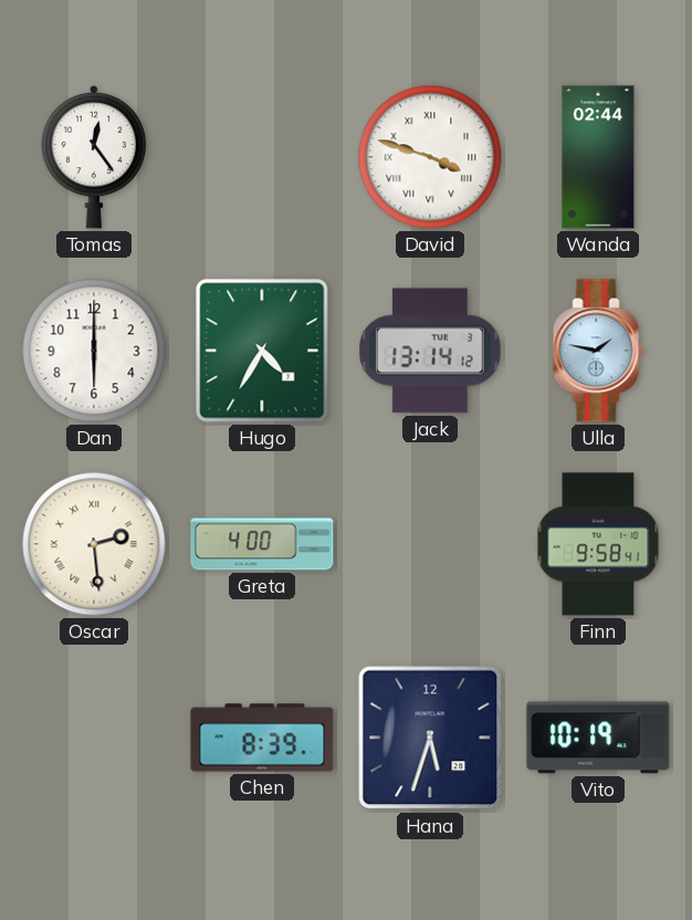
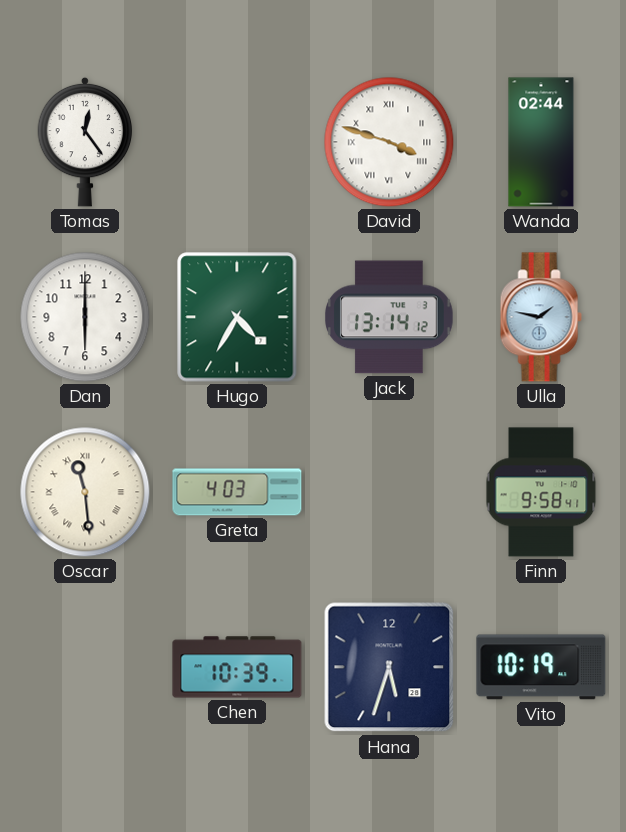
Oscar: 2:29 -> 11:29
Greta: 4:00 -> 4:03
Chen: 8:39 -> 10:39
